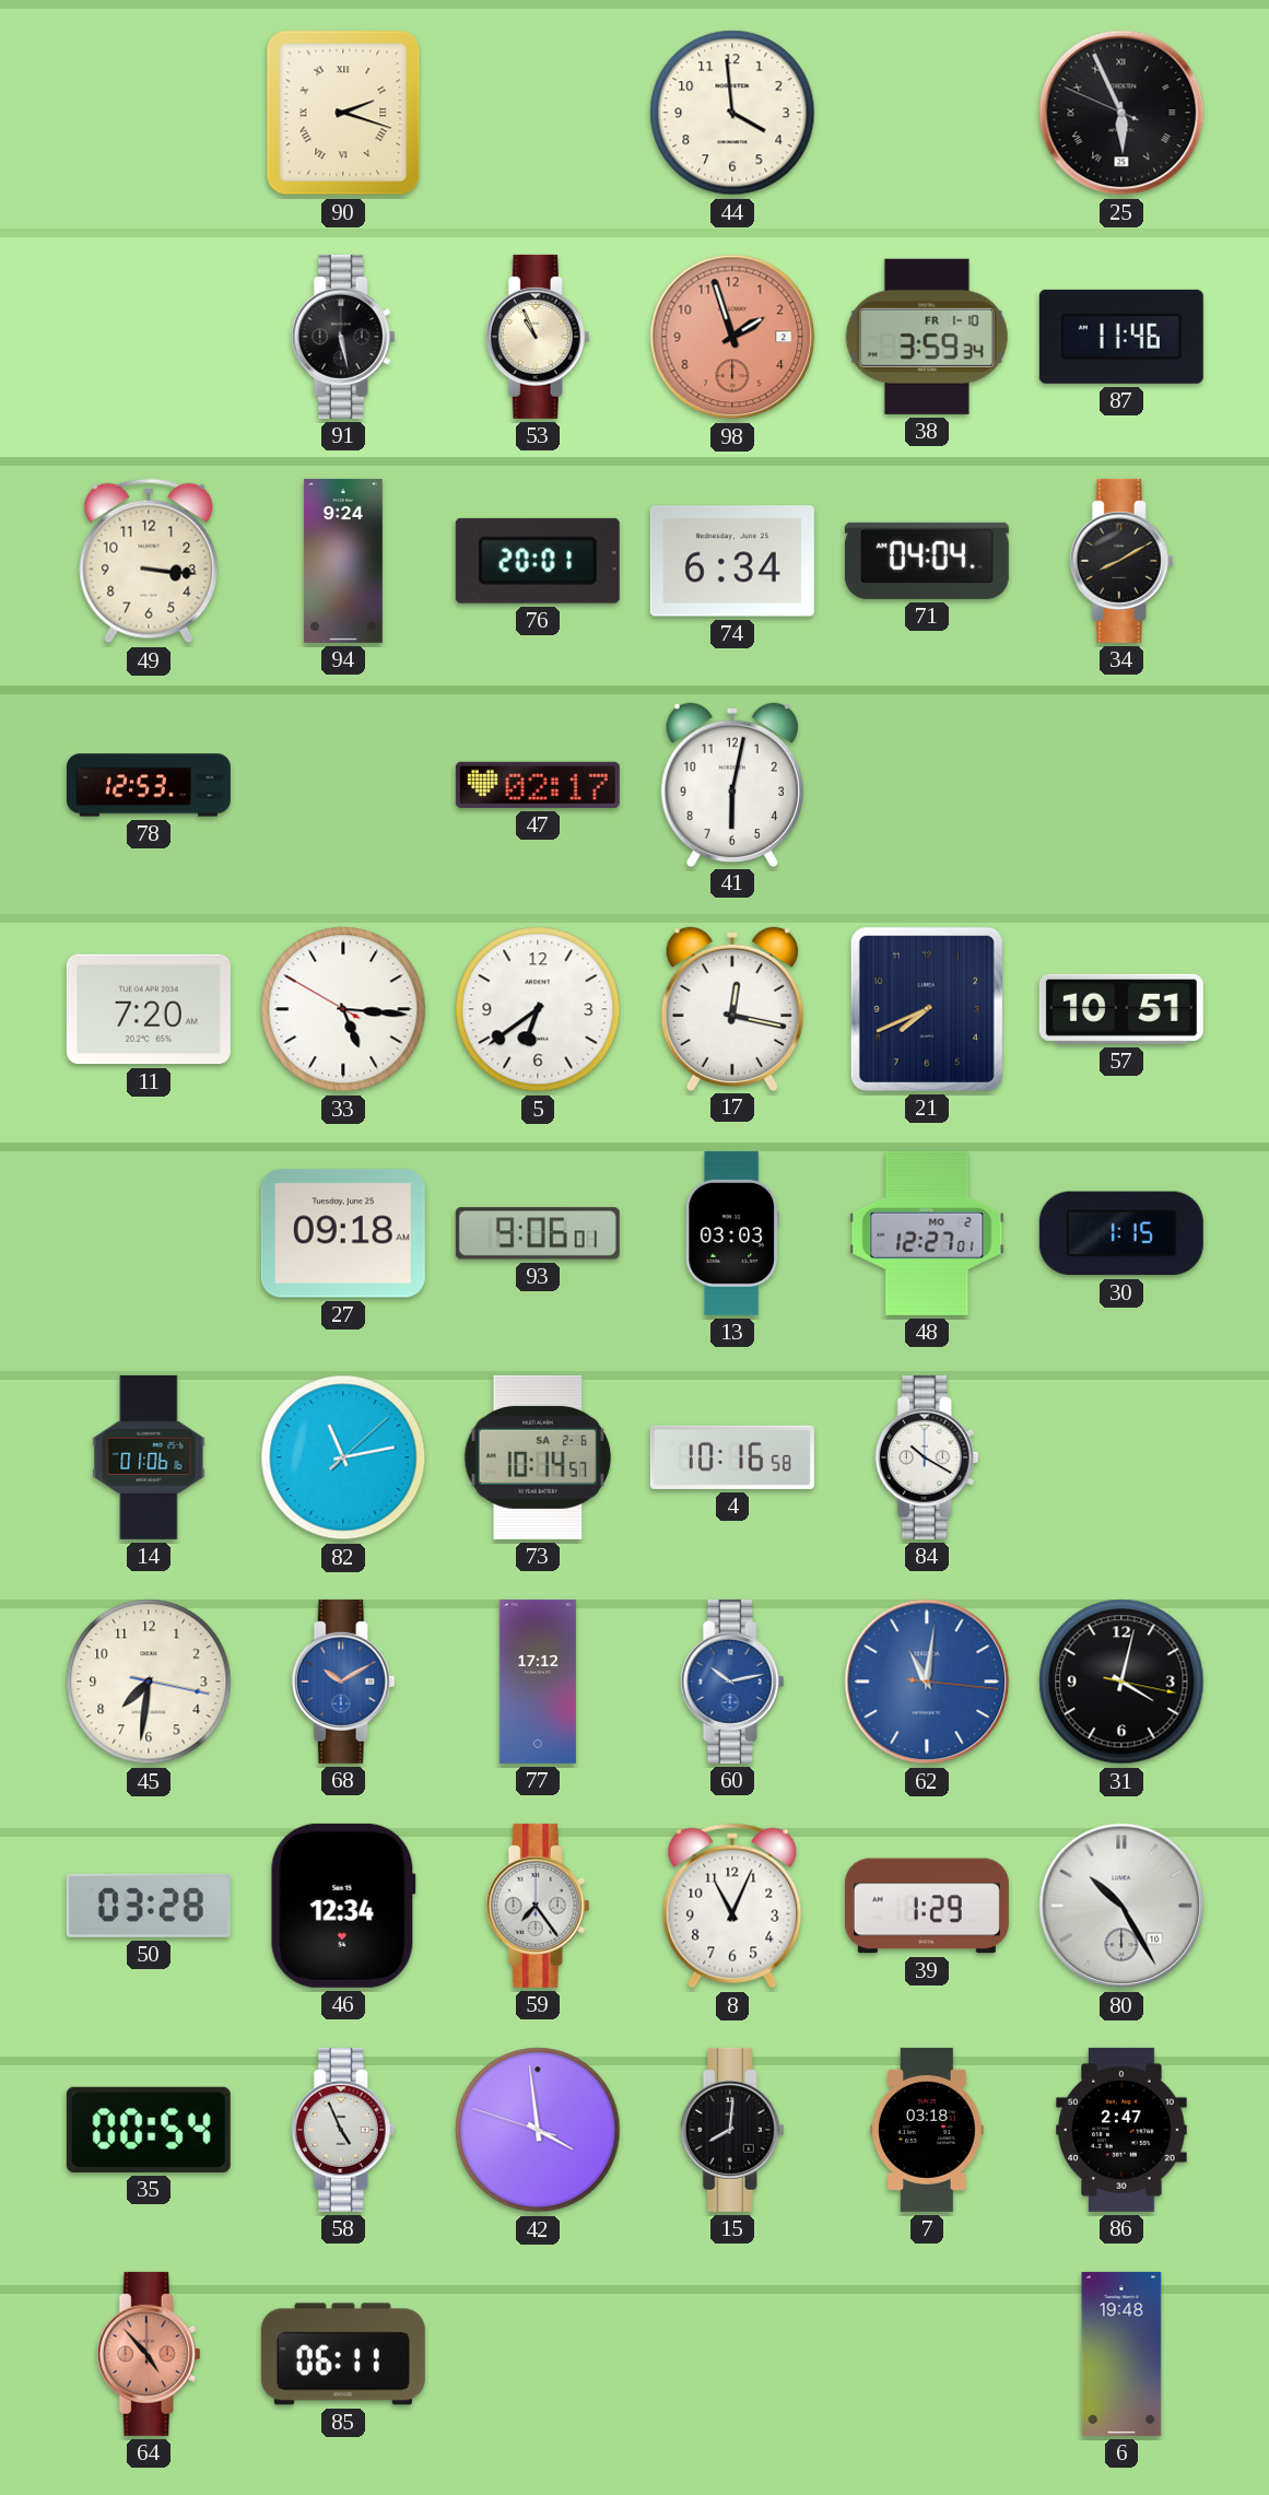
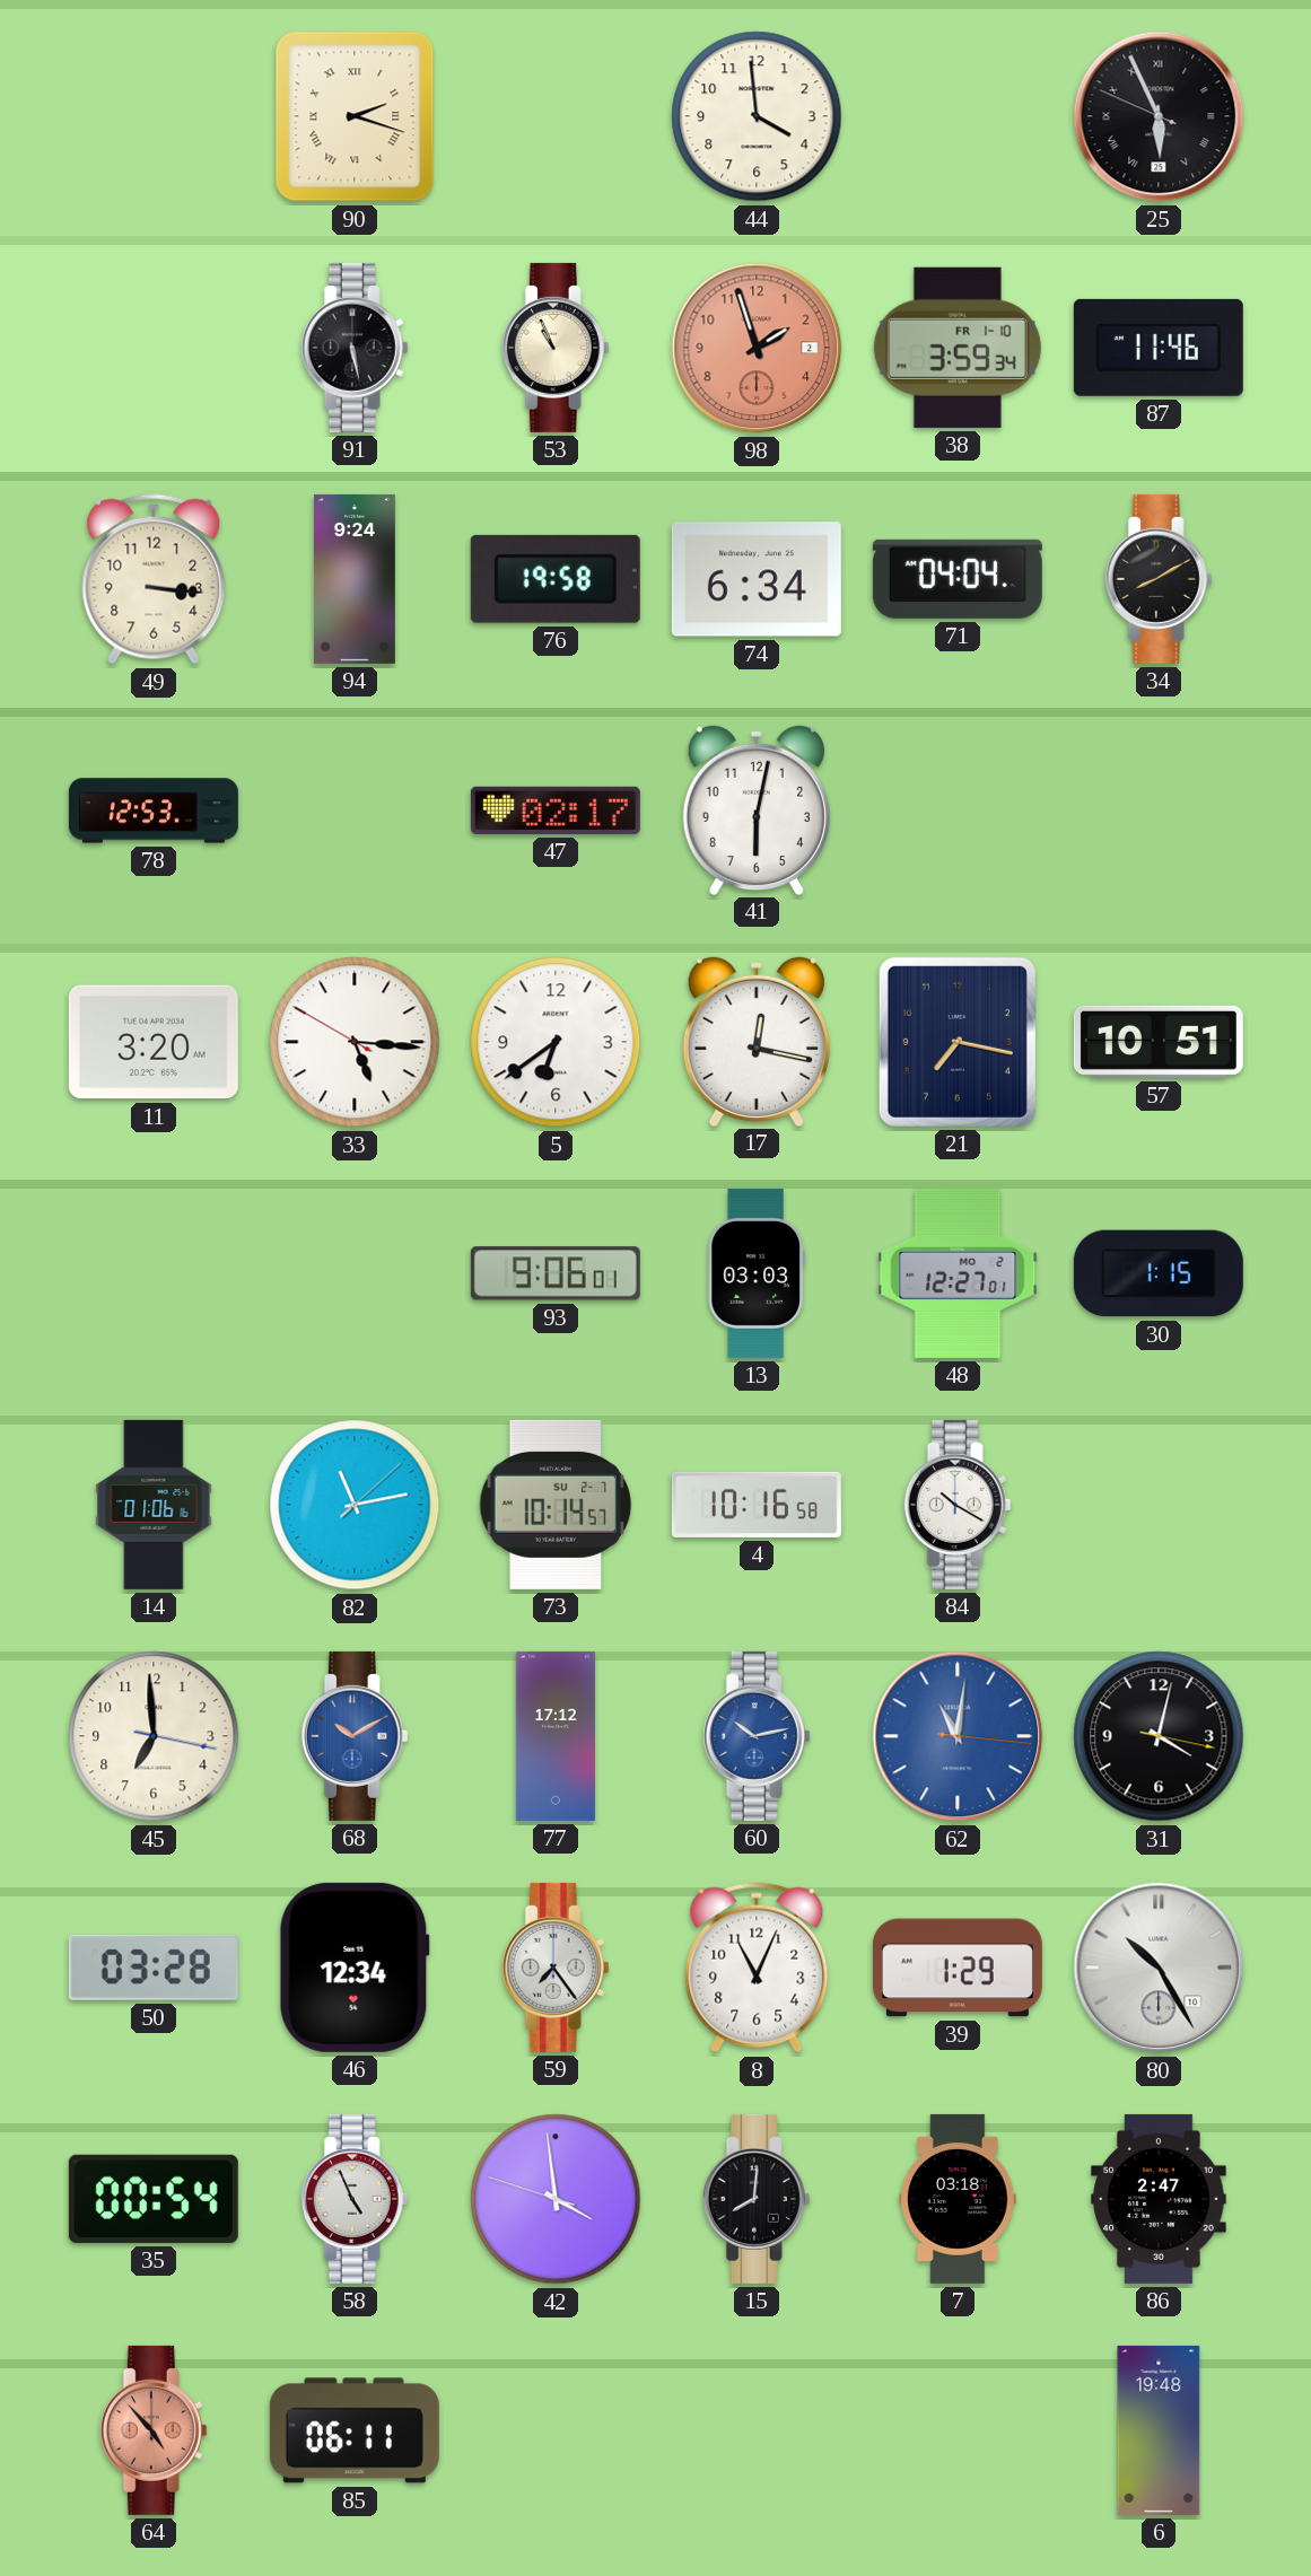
76: 20:01 -> 19:58
11: 7:20 -> 3:20
21: 7:41 -> 7:17
27: 09:18 -> none
73 date: SA 2-6 -> SU 2-7
45: 7:31 -> 6:59
